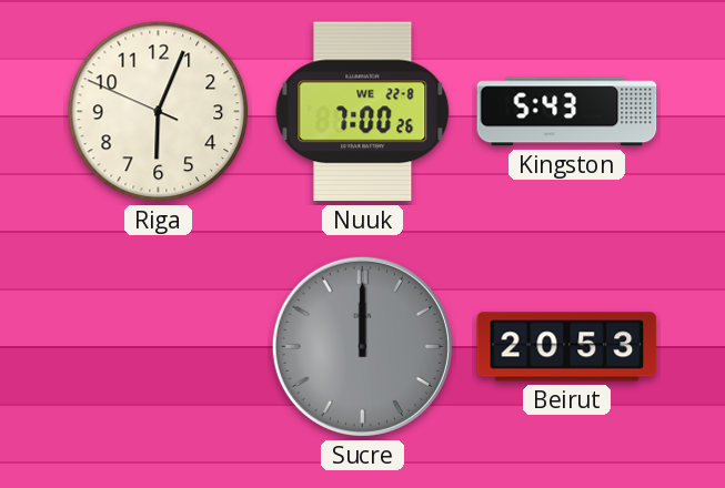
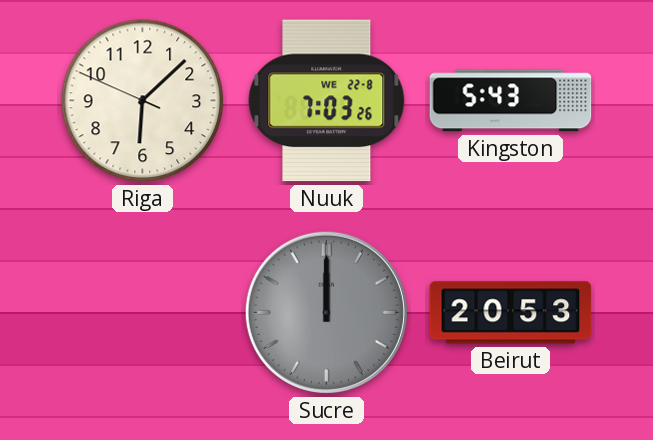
Riga: 6:03 -> 6:07
Nuuk: 7:00 -> 7:03
